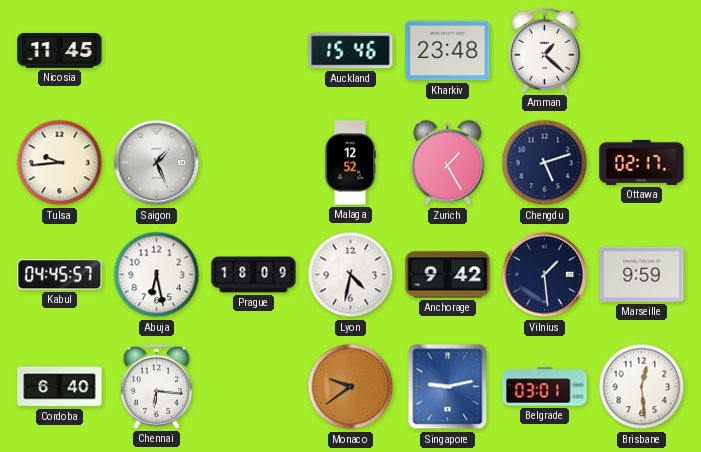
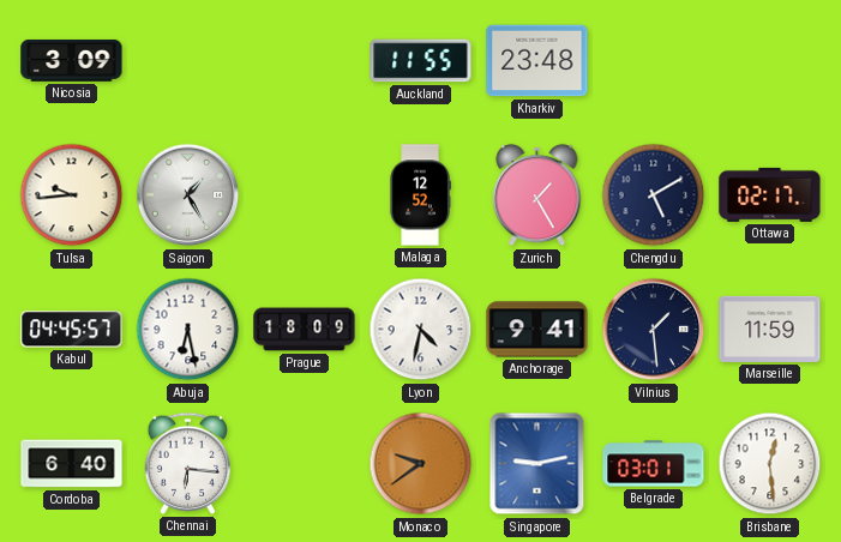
Nicosia: 11:45 -> 3:09
Auckland: 15:46 -> 11:55
Amman: 1:22 -> none
Saigon: 1:26 -> 1:25
Chengdu: 5:12 -> 5:10
Anchorage: 9:42 -> 9:41
Marseille: 9:59 -> 11:59
